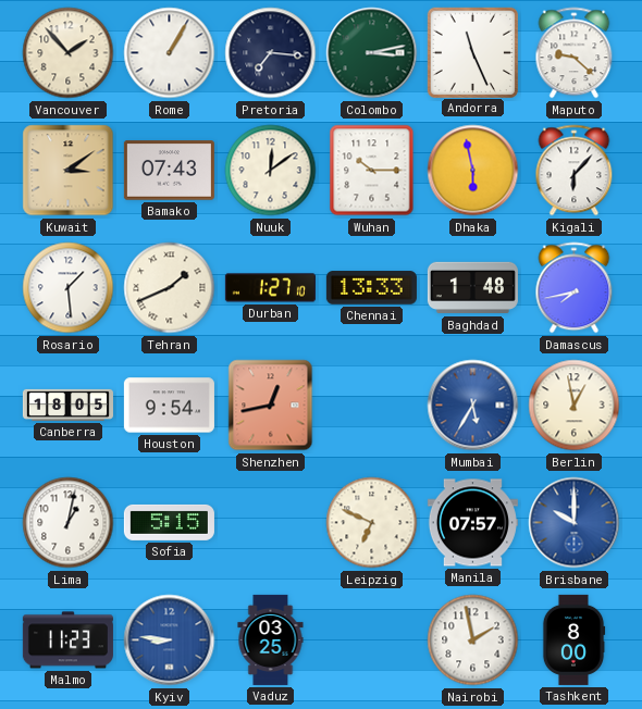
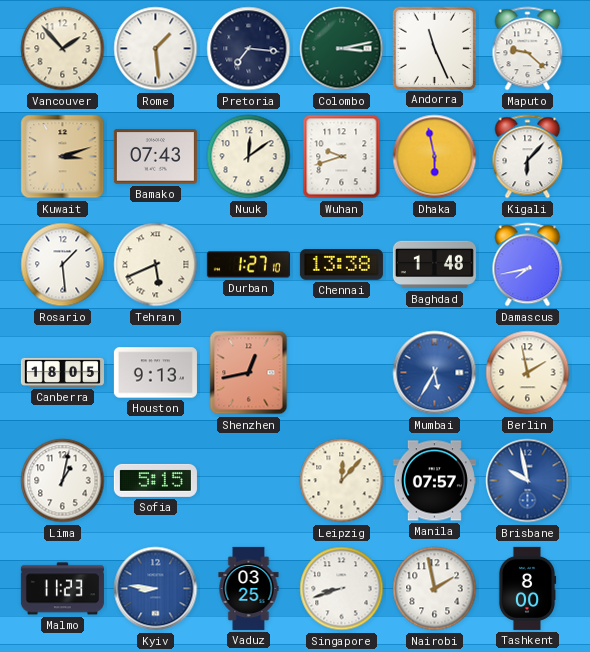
Rome: 1:05 -> 1:29
Kuwait: 3:09 -> 3:12
Wuhan: 10:15 -> 9:42
Tehran: 1:41 -> 5:41
Chennai: 13:33 -> 13:38
Houston: 9:54 -> 9:13
Berlin: 12:58 -> 1:58
Leipzig: 6:49 -> 12:07
Brisbane: 10:00 -> 9:58
Singapore: none -> 8:42
